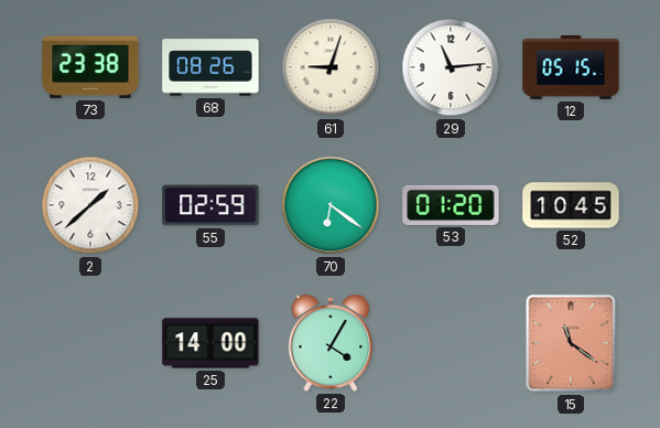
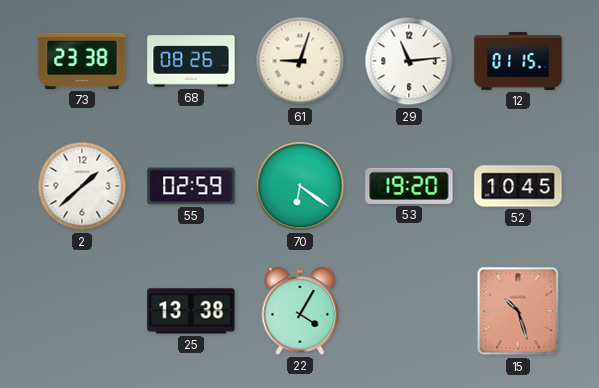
12: 05:15 -> 01:15
53: 01:20 -> 19:20
25: 14:00 -> 13:38
15: 11:21 -> 10:27
